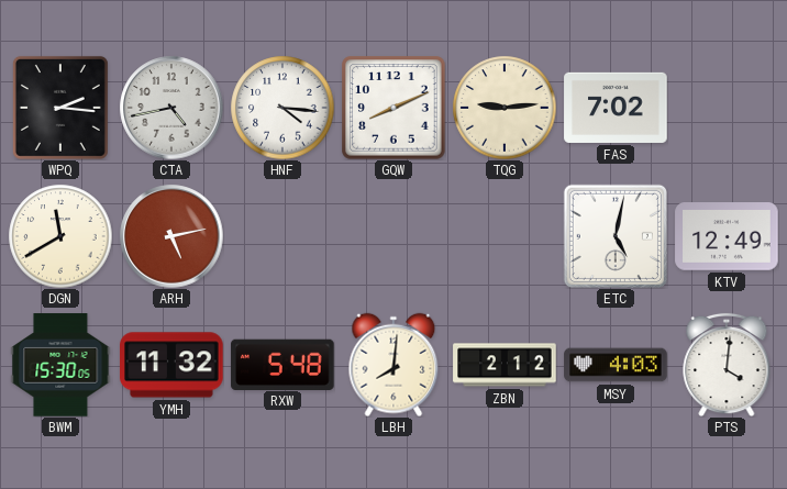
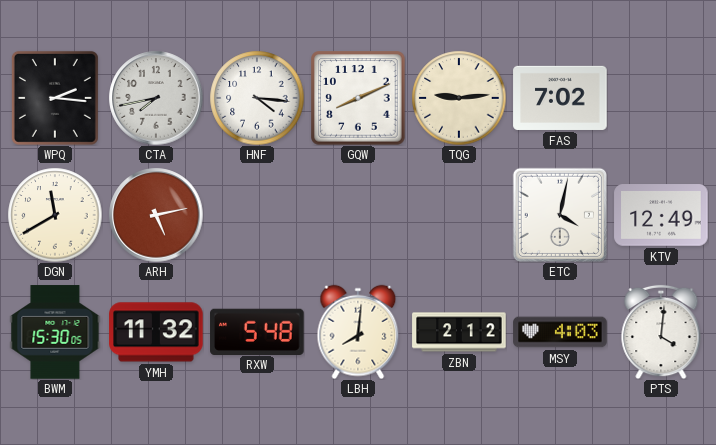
CTA: 4:43 -> 7:43
ETC: 5:02 -> 4:02
